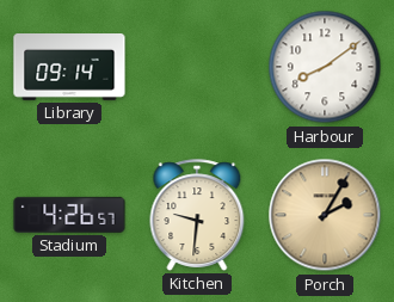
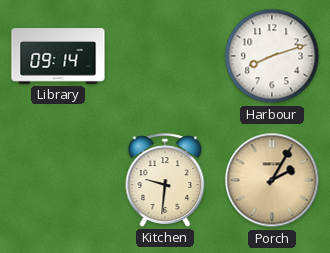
Harbour: 8:09 -> 8:12
Stadium: 4:26 -> none
